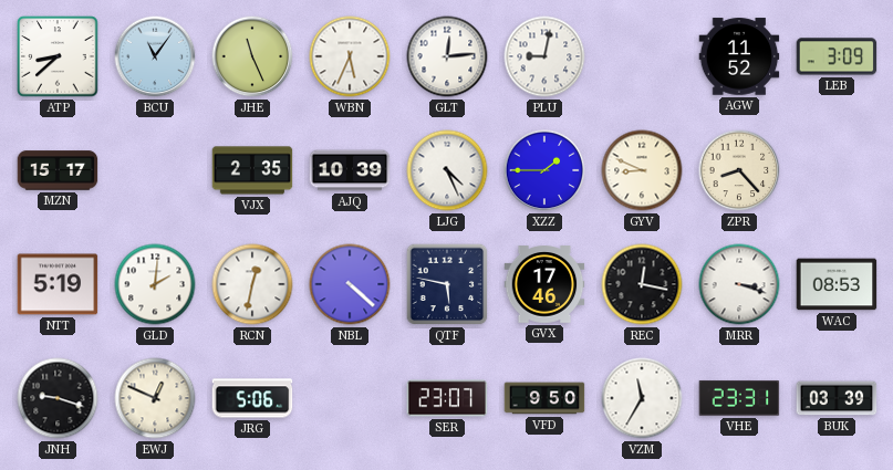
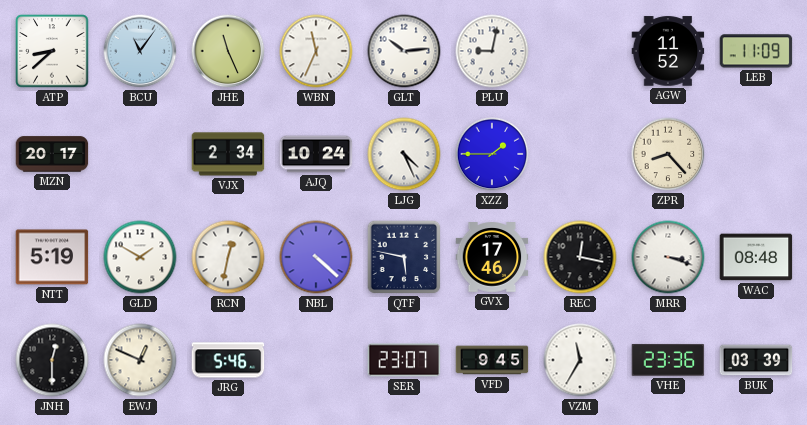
WBN: 5:34 -> 11:34
GLT: 12:14 -> 10:14
LEB: 3:09 -> 11:09
MZN: 15:17 -> 20:17
VJX: 2:35 -> 2:34
AJQ: 10:39 -> 10:24
GYV: 8:49 -> none
GLD: 2:01 -> 1:50
WAC: 08:53 -> 08:48
JNH: 9:18 -> 12:30
JRG: 5:06 -> 5:46
VFD: 9:50 -> 9:45
VHE: 23:31 -> 23:36
